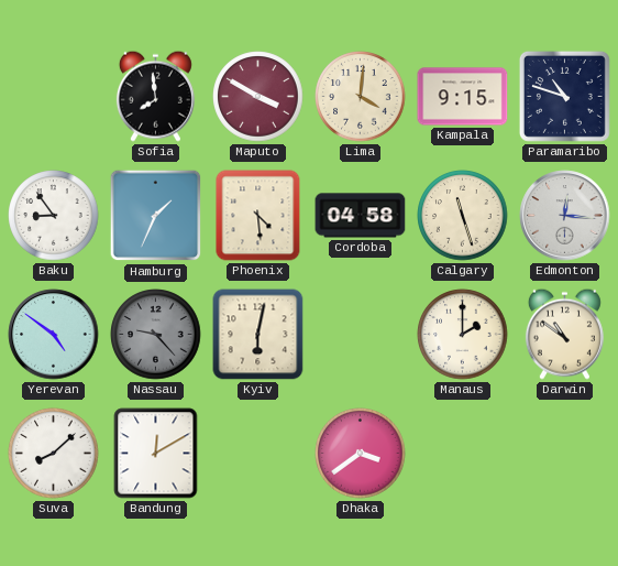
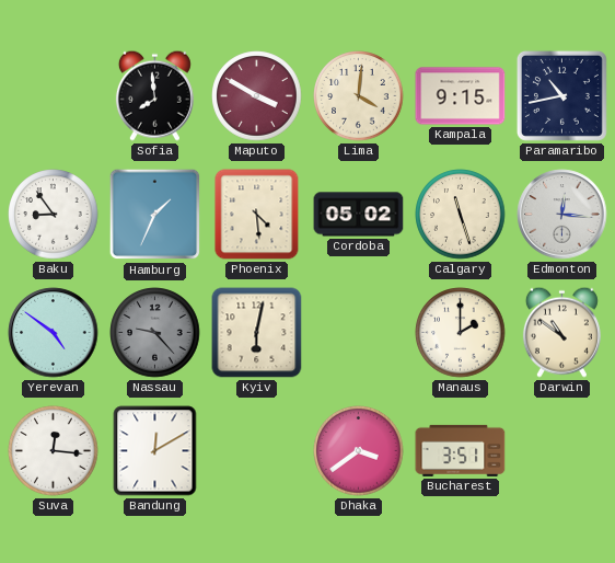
Paramaribo: 10:48 -> 10:43
Cordoba: 04:58 -> 05:02
Suva: 8:08 -> 12:16
Bucharest: none -> 3:51
